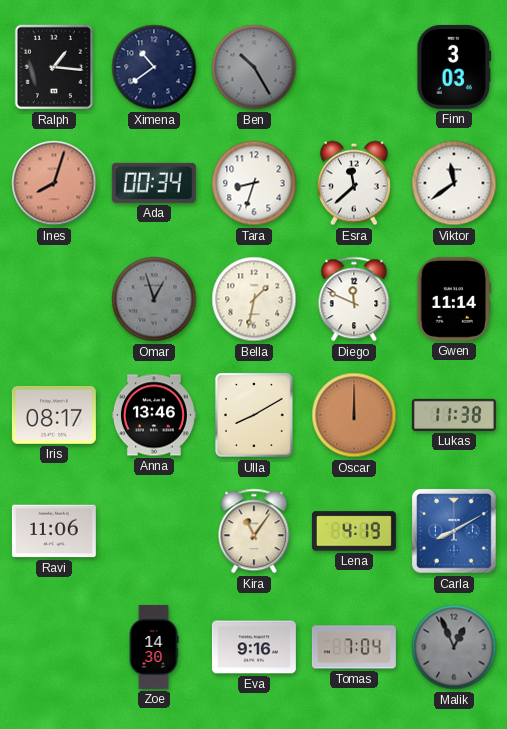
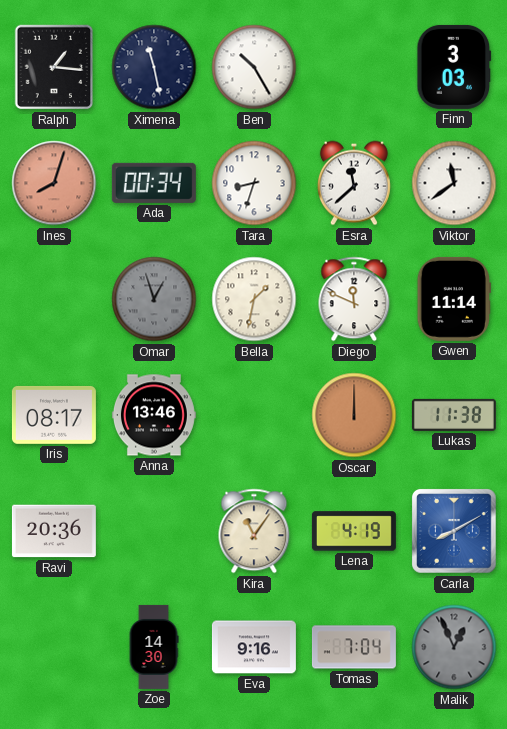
Ximena: 10:39 -> 11:28
Ben dial: grey -> white
Ulla: 8:10 -> none
Ravi: 11:06 -> 20:36
